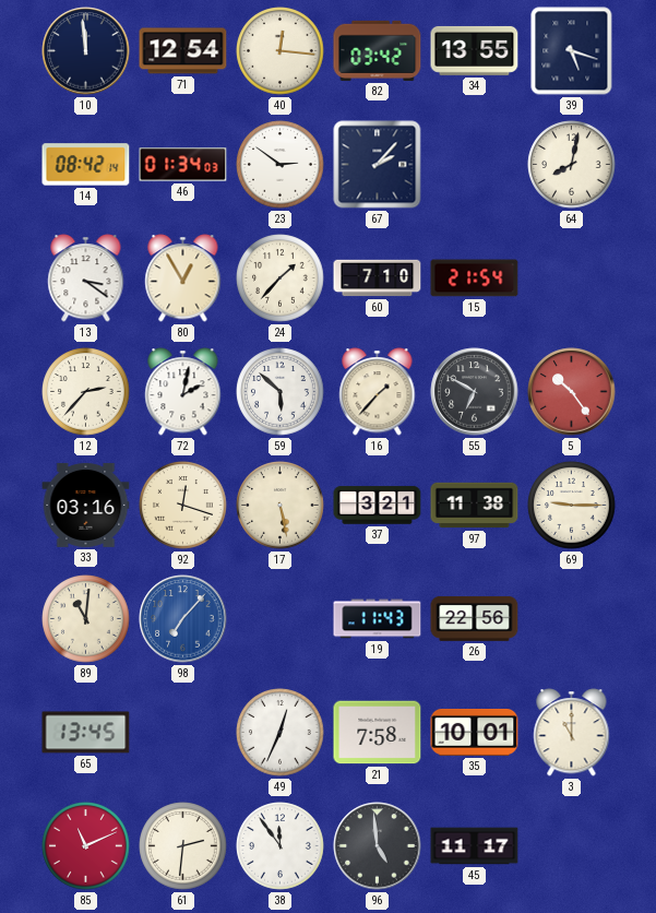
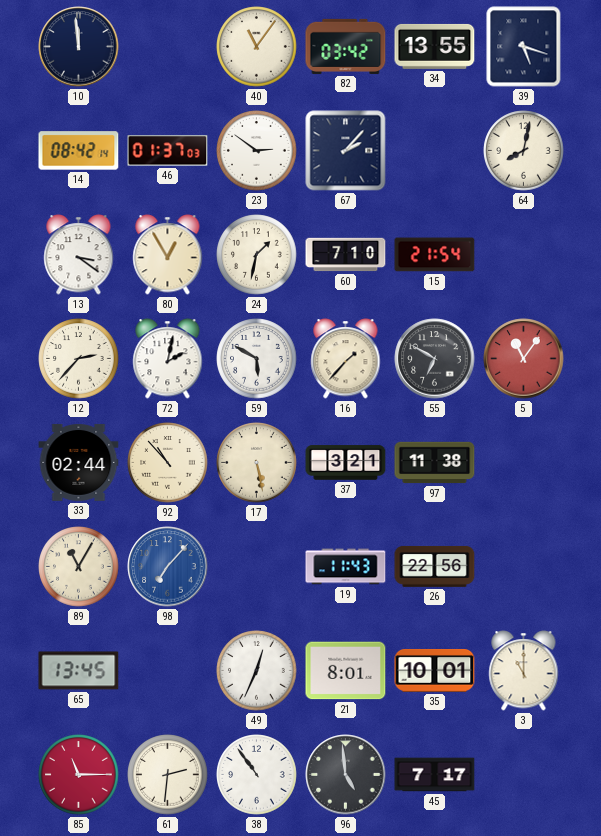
71: 12:54 -> none
40: 12:16 -> 11:06
46: 01:34 -> 01:37
24: 1:37 -> 1:32
59: 5:52 -> 5:50
5: 10:24 -> 11:06
33: 03:16 -> 02:44
92: 12:18 -> 10:53
69: 9:15 -> none
89: 11:01 -> 11:05
21: 7:58 -> 8:01
85: 11:11 -> 11:15
38: 11:54 -> 10:54
45: 11:17 -> 7:17
